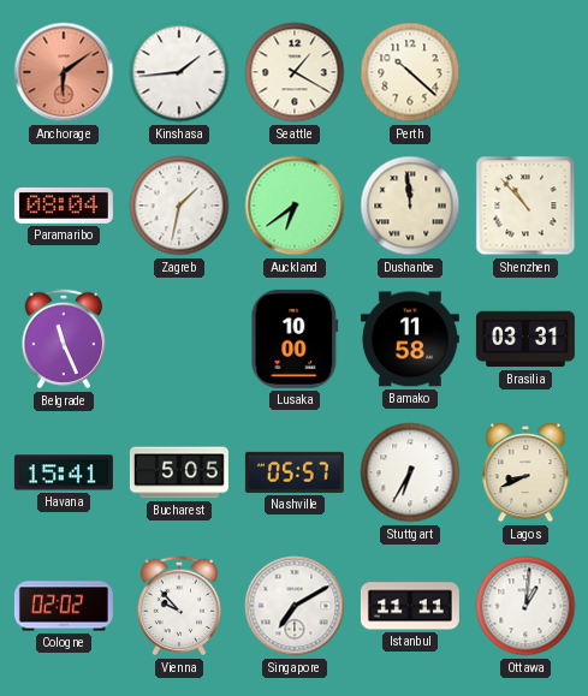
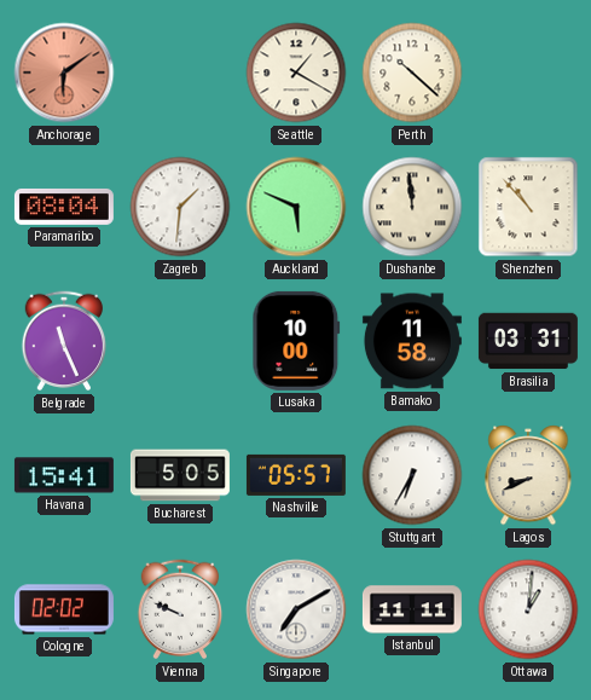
Kinshasa: 1:44 -> none
Zagreb: 1:32 -> 1:31
Auckland: 6:39 -> 5:49
Vienna: 9:53 -> 9:49
